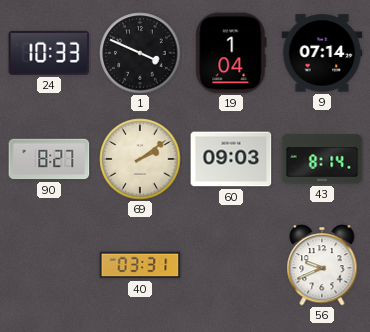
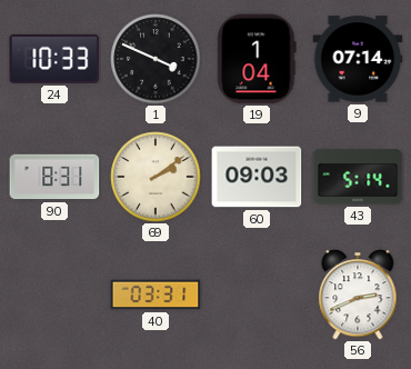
90: 8:27 -> 8:31
43: 8:14 -> 5:14
56: 9:41 -> 2:41
